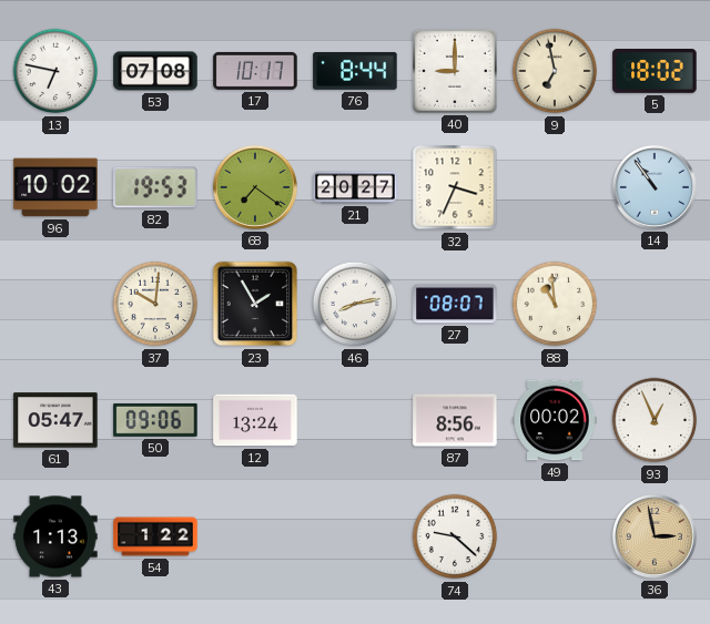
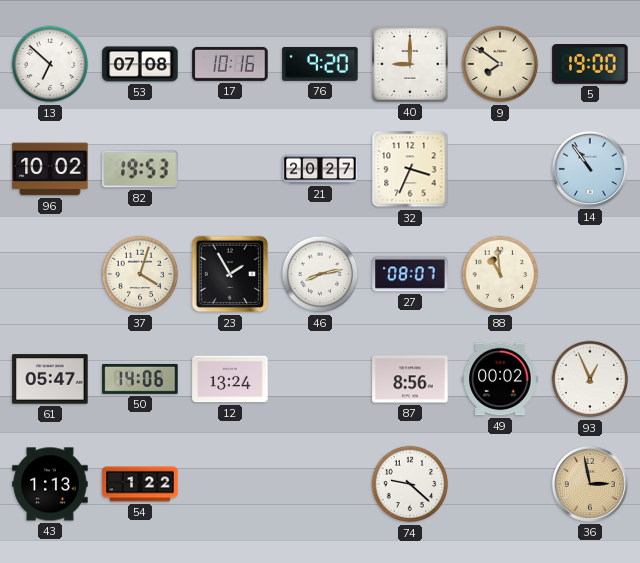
13: 6:47 -> 6:52
17: 10:17 -> 10:16
76: 8:44 -> 9:20
9: 6:58 -> 7:51
5: 18:02 -> 19:00
68: 7:21 -> none
37: 10:01 -> 4:03
50: 09:06 -> 14:06
